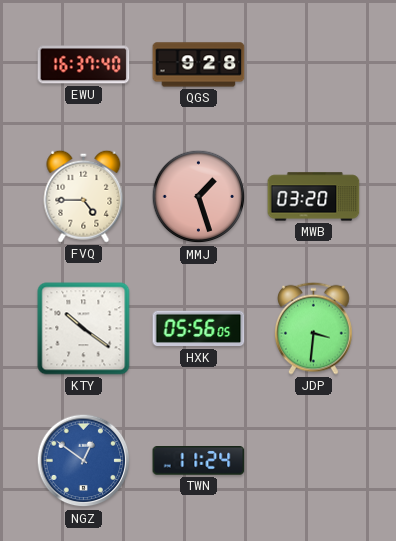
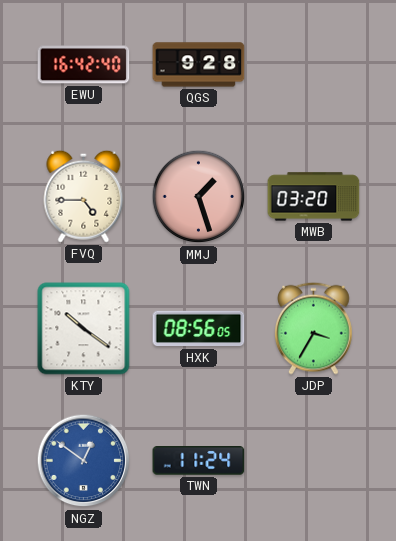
EWU: 16:37 -> 16:42
HXK: 05:56 -> 08:56
JDP: 3:31 -> 3:35
